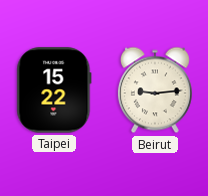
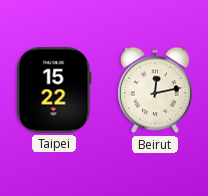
Beirut: 9:14 -> 12:13
